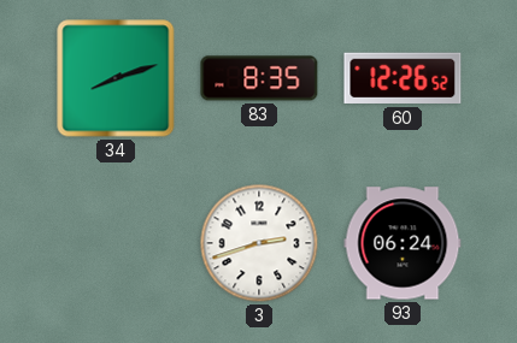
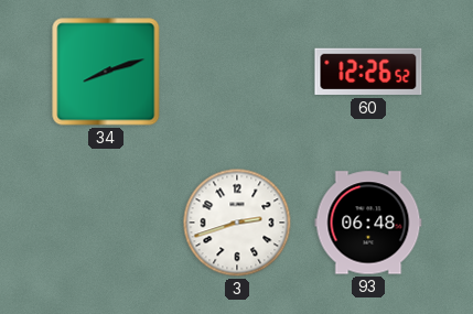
83: 8:35 -> none
93: 06:24 -> 06:48
